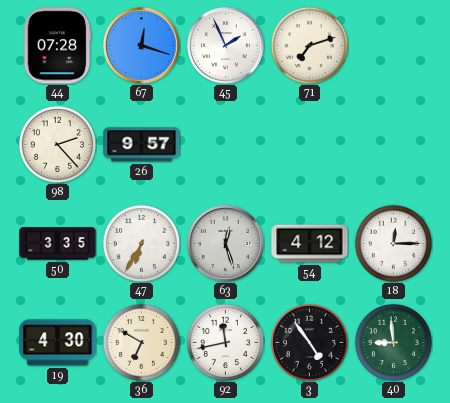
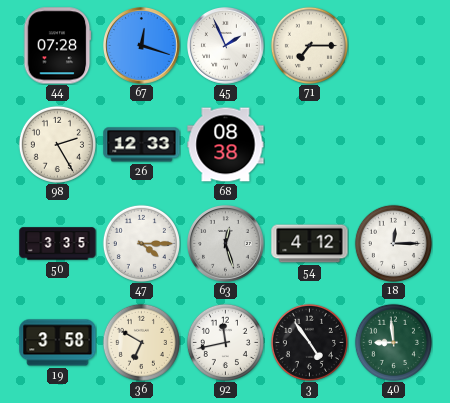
71: 7:12 -> 7:15
98: 2:23 -> 2:25
26: 9:57 -> 12:33
68: none -> 08:38
47: 6:35 -> 4:15
19: 4:30 -> 3:58
